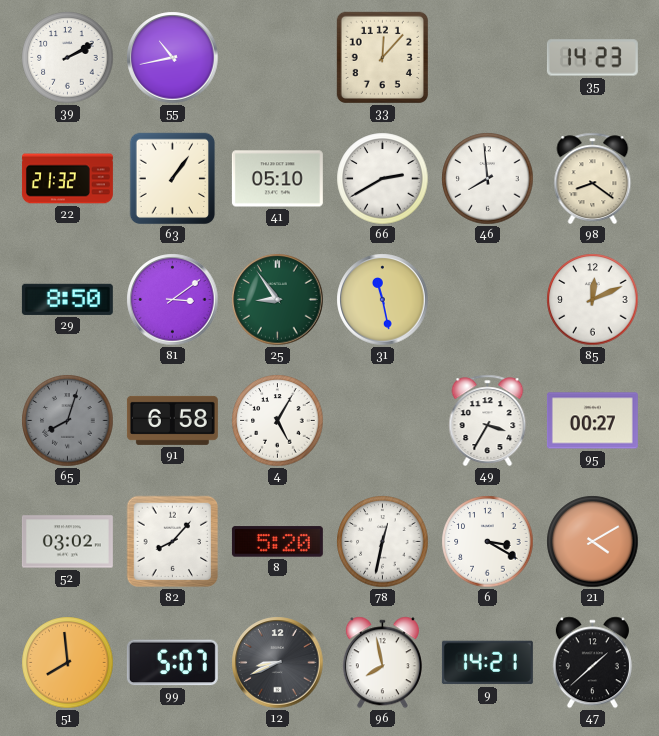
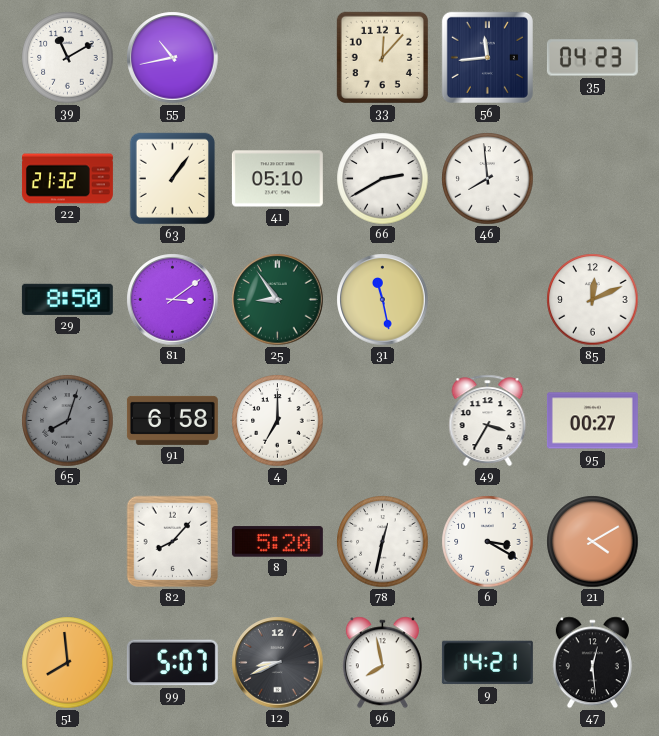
39: 2:10 -> 11:10
56: none -> 11:44
35: 14:23 -> 04:23
98: 8:21 -> none
4: 5:05 -> 7:00
52: 03:02 -> none
47: 1:38 -> 12:29
